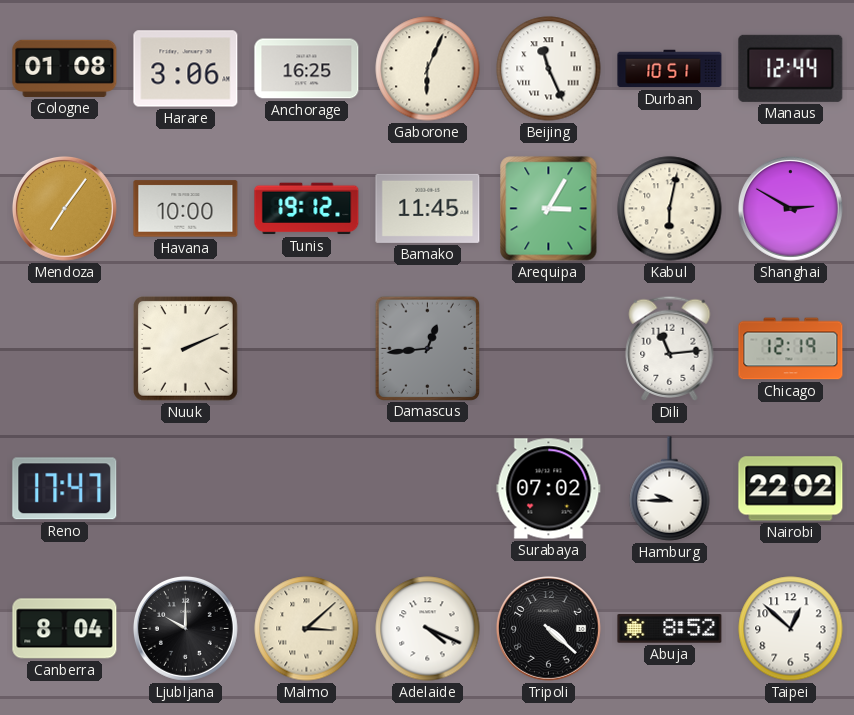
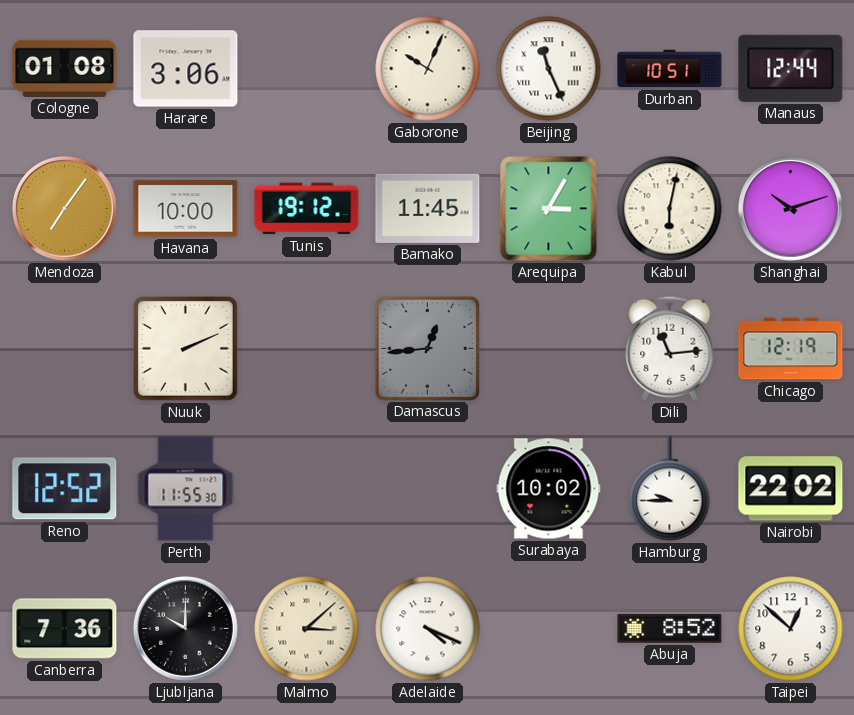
Anchorage: 16:25 -> none
Gaborone: 6:04 -> 10:04
Shanghai: 2:50 -> 10:12
Reno: 17:47 -> 12:52
Perth: none -> 11:55
Surabaya: 07:02 -> 10:02
Canberra: 8:04 -> 7:36
Tripoli: 4:22 -> none
